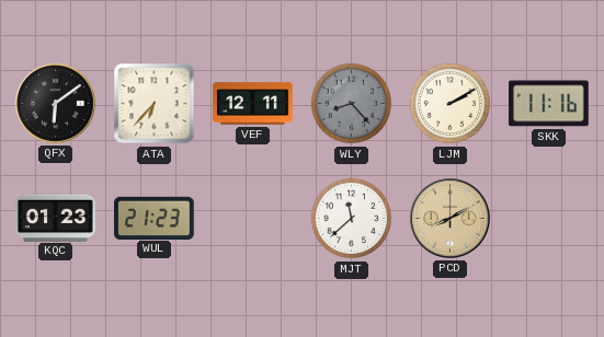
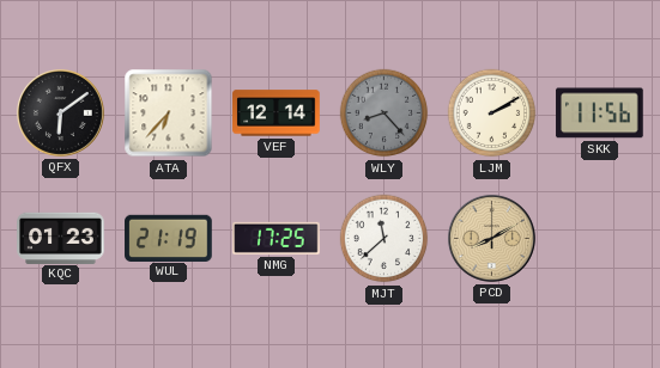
VEF: 12:11 -> 12:14
SKK: 11:16 -> 11:56
WUL: 21:23 -> 21:19
NMG: none -> 17:25
